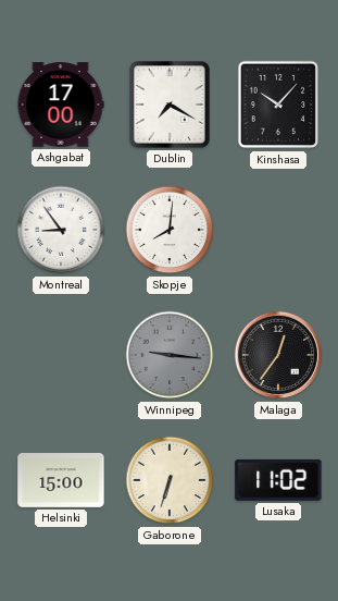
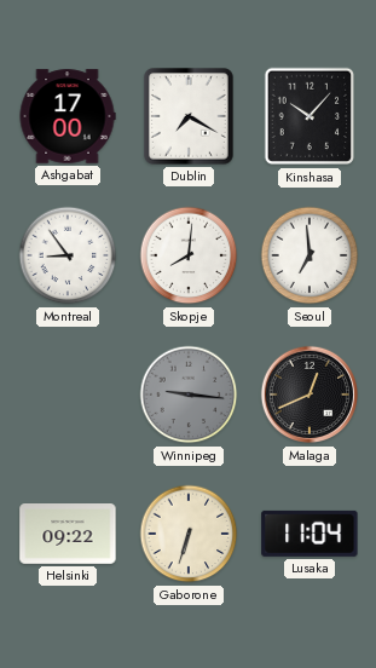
Seoul: none -> 6:59
Malaga: 12:36 -> 12:41
Helsinki: 15:00 -> 09:22
Lusaka: 11:02 -> 11:04
